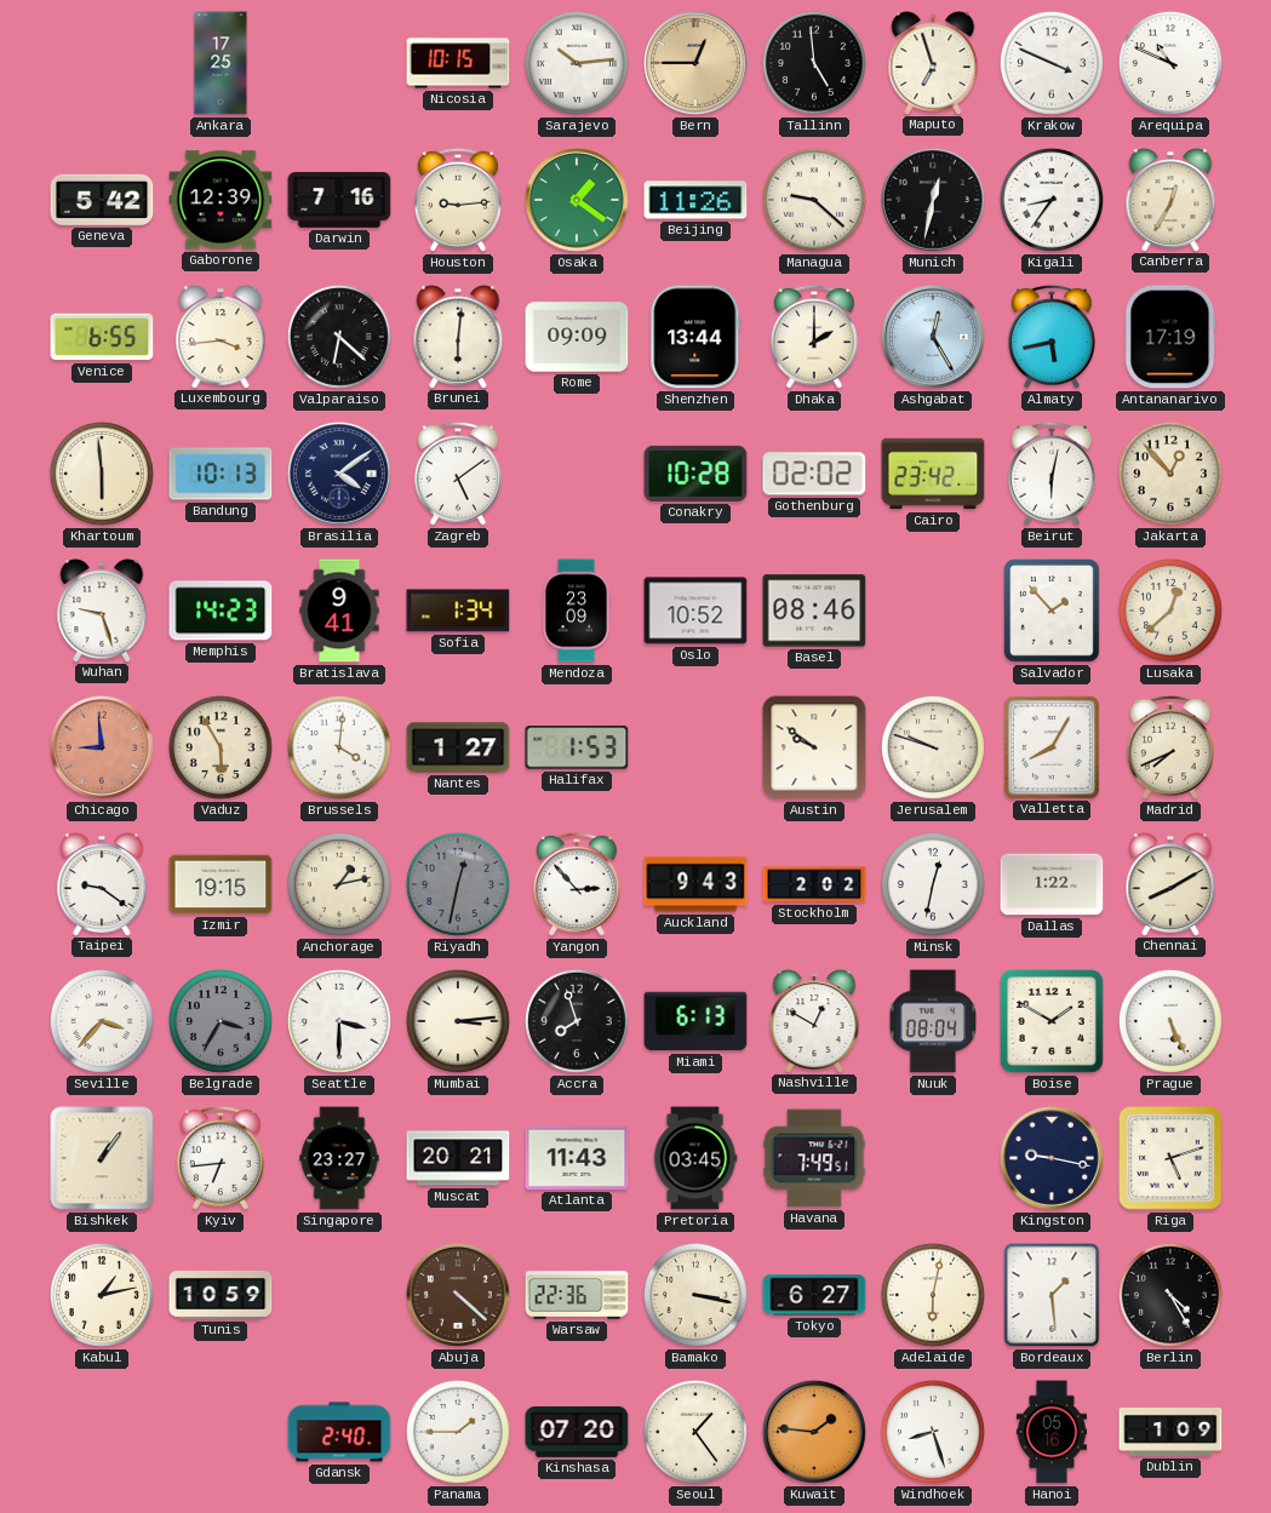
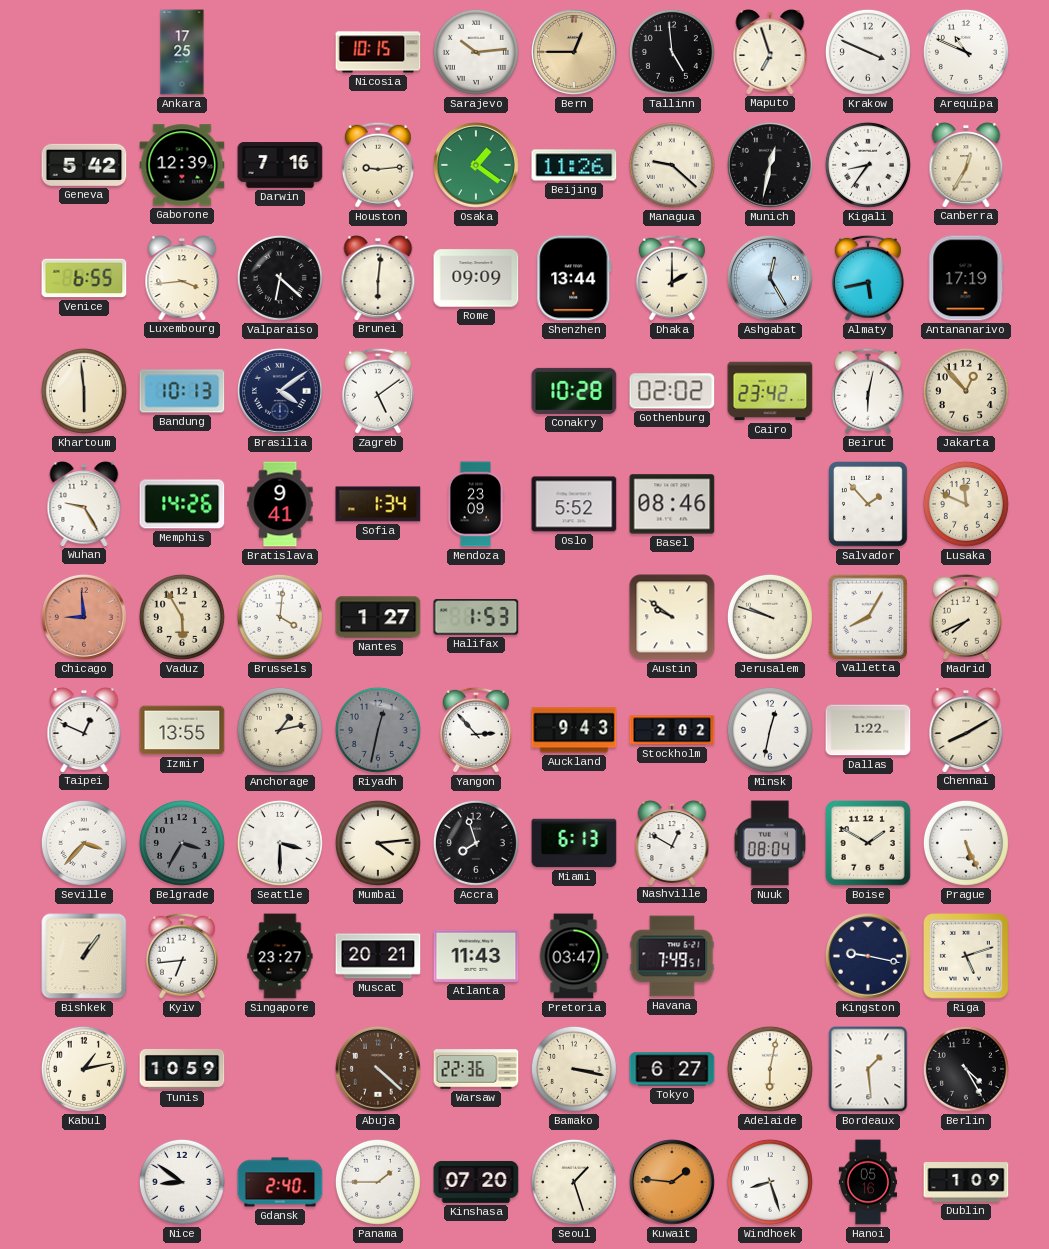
Wuhan: 9:27 -> 9:25
Memphis: 14:23 -> 14:26
Oslo: 10:52 -> 5:52
Lusaka: 12:38 -> 11:49
Taipei: 9:21 -> 12:49
Izmir: 19:15 -> 13:55
Mumbai: 3:14 -> 4:14
Pretoria: 03:45 -> 03:47
Nice: none -> 8:51
Seoul: 1:24 -> 1:27
